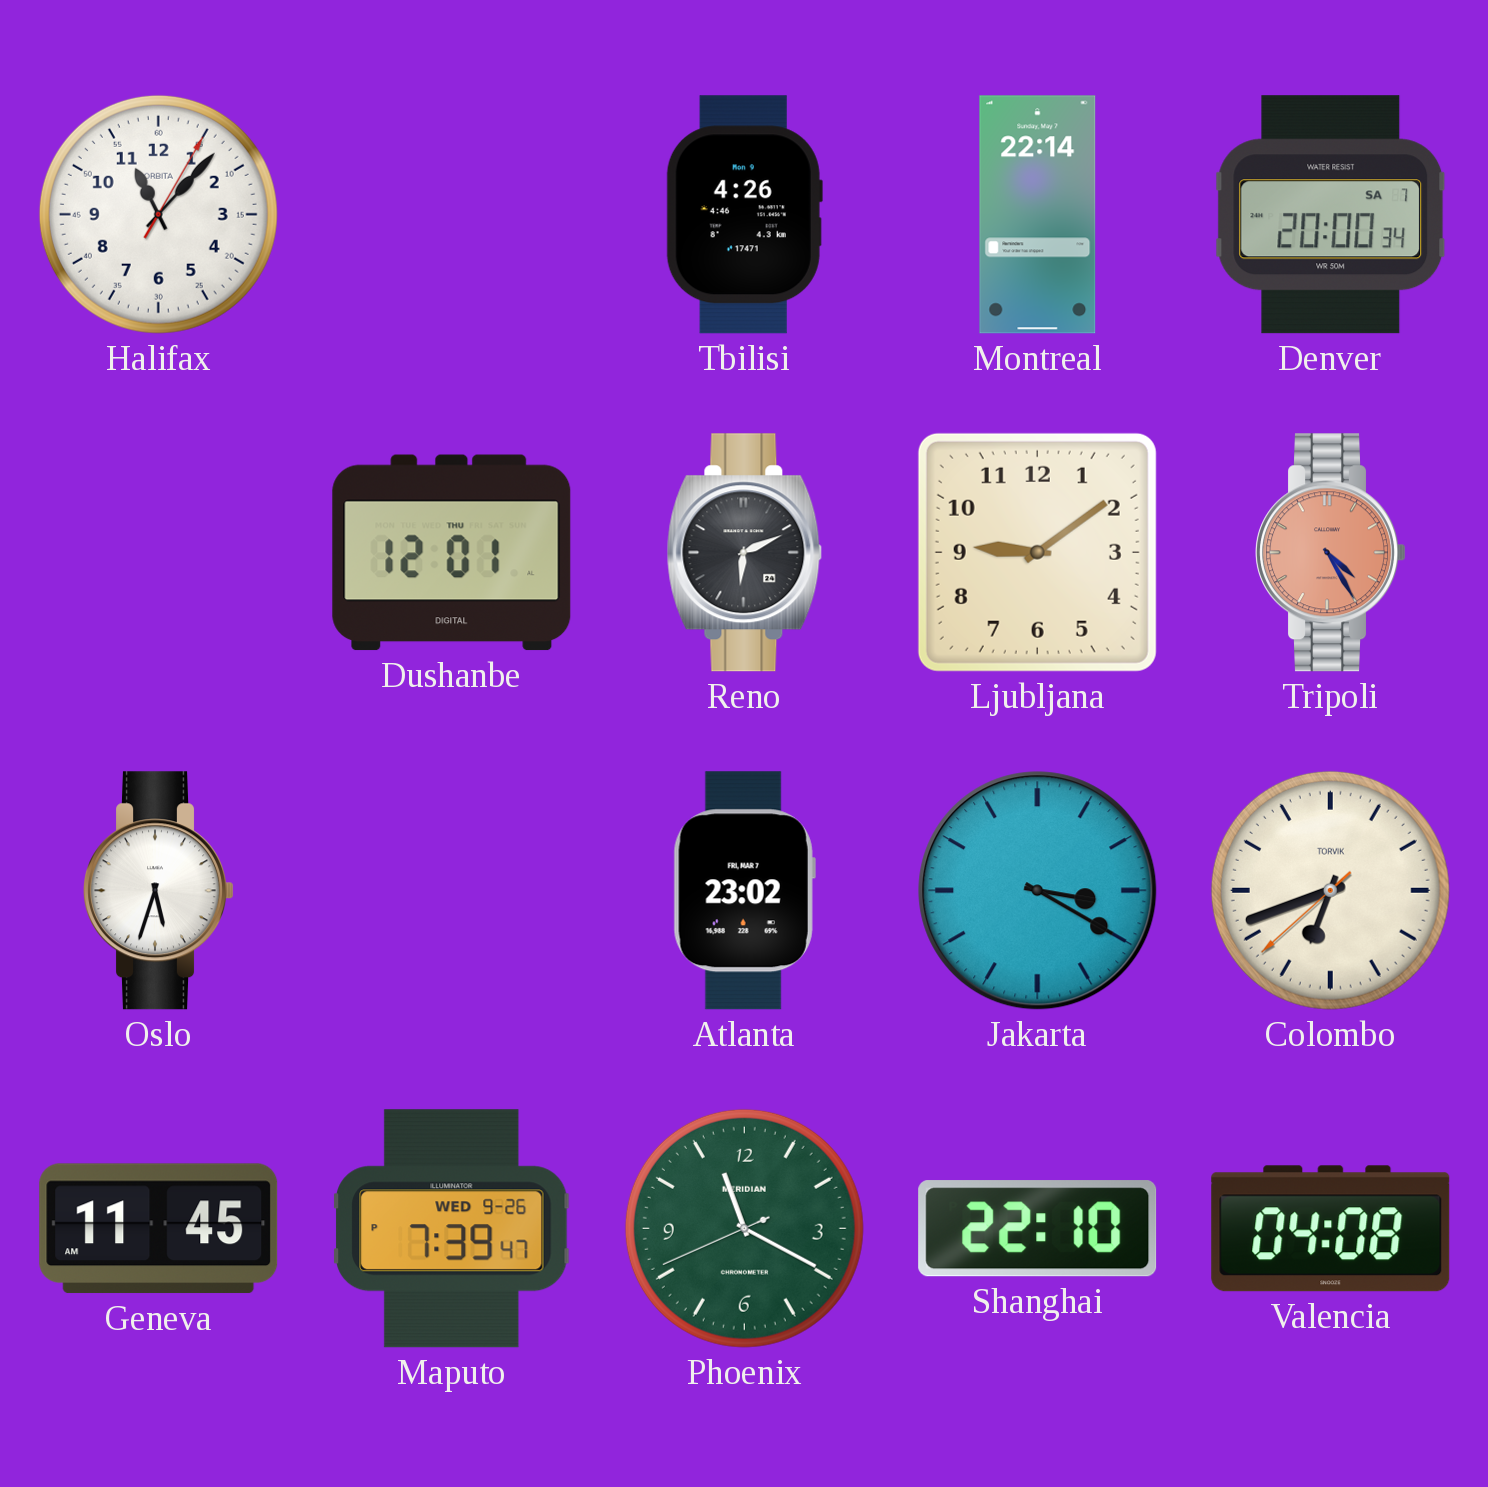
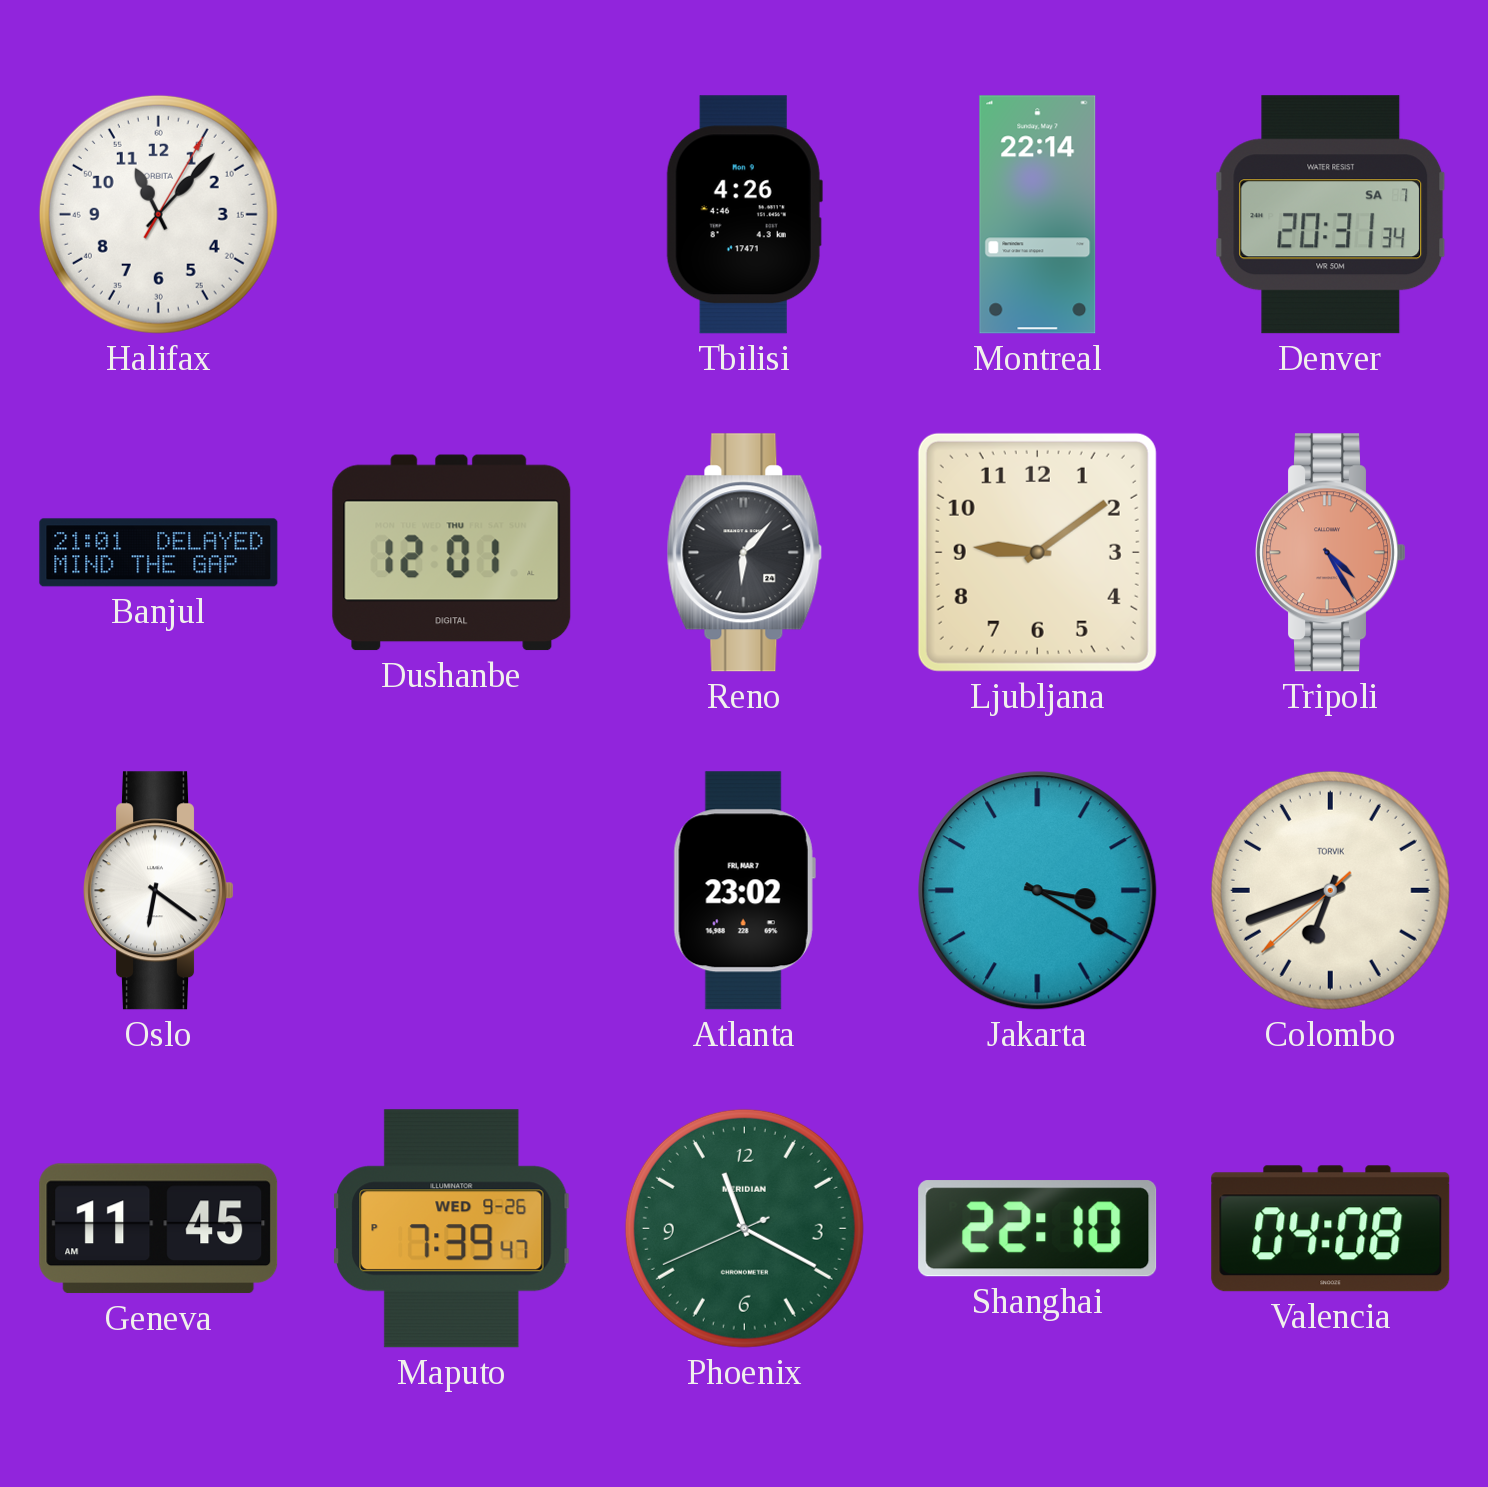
Denver: 20:00 -> 20:31
Banjul: none -> 21:01
Reno: 6:11 -> 6:07
Oslo: 5:33 -> 6:21
